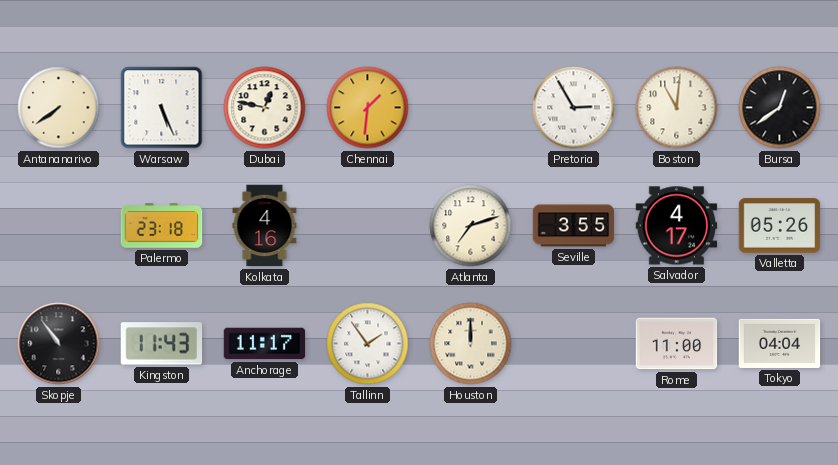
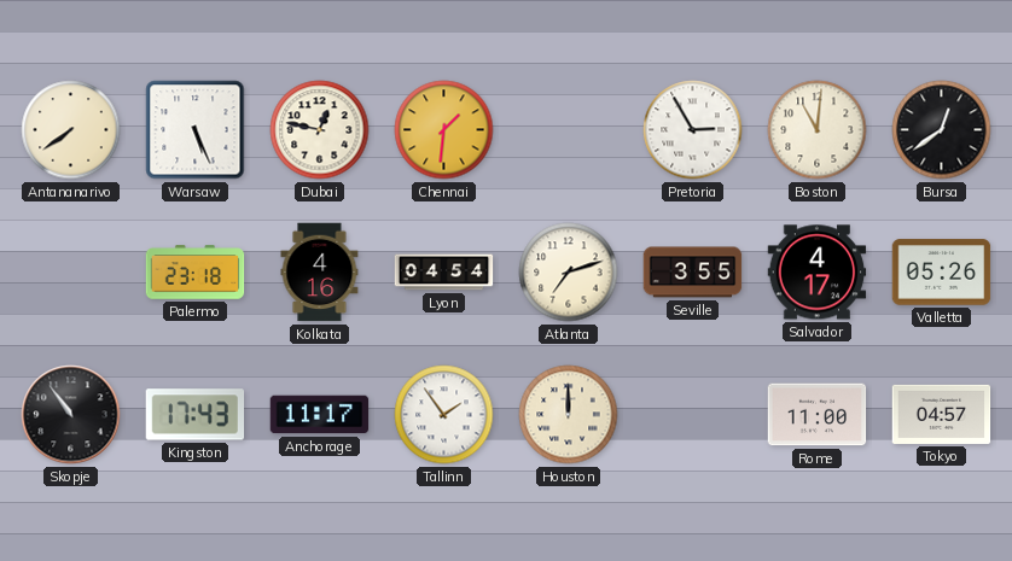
Lyon: none -> 04:54
Kingston: 11:43 -> 17:43
Tokyo: 04:04 -> 04:57
